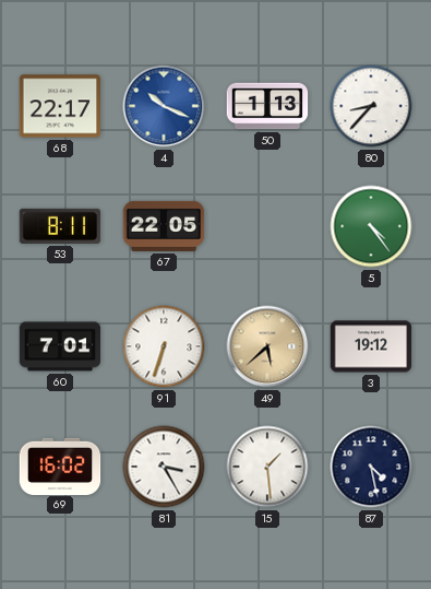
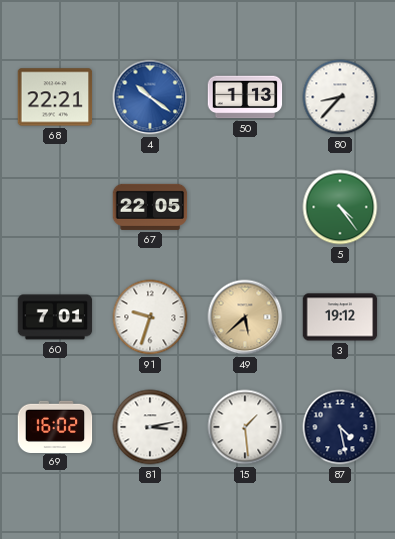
68: 22:17 -> 22:21
4: 10:19 -> 10:21
53: 8:11 -> none
91: 6:33 -> 9:33
81: 3:25 -> 3:13
